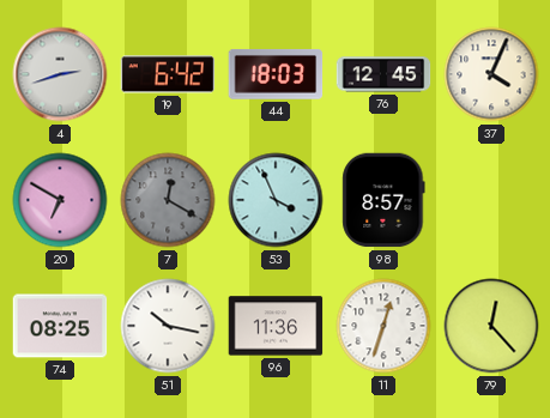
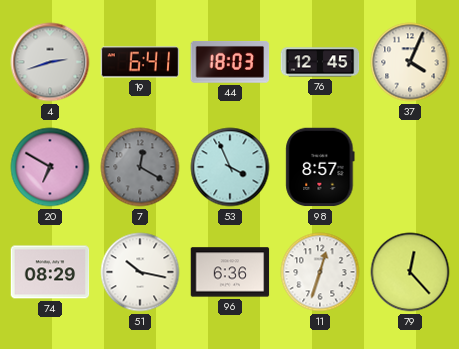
19: 6:42 -> 6:41
74: 08:25 -> 08:29
96: 11:36 -> 6:36
